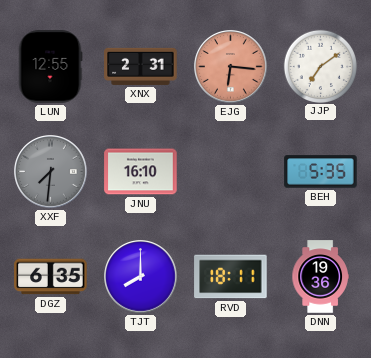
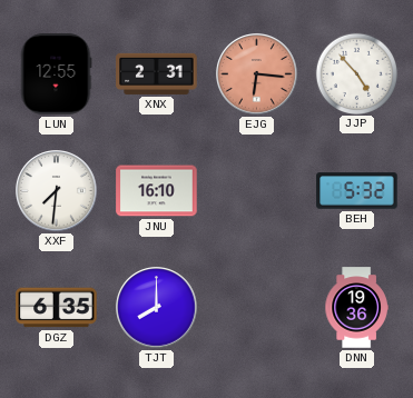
JJP: 7:09 -> 4:53
XXF dial: grey -> white
BEH: 5:35 -> 5:32
RVD: 18:11 -> none
